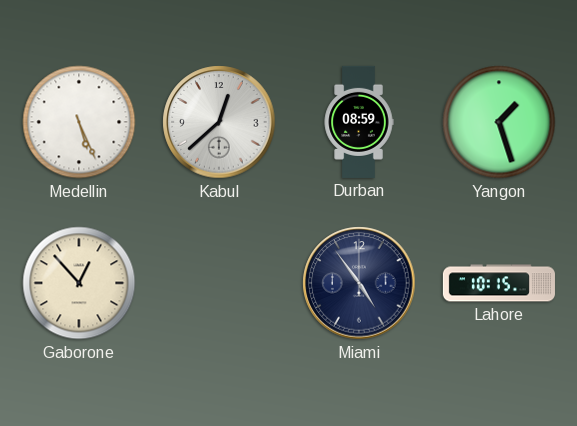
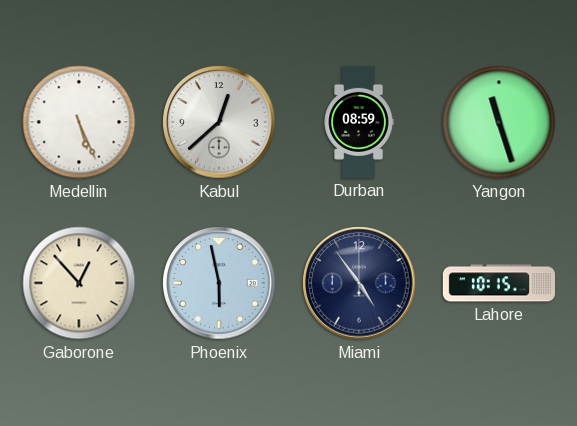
Yangon: 1:27 -> 11:27
Phoenix: none -> 5:58
